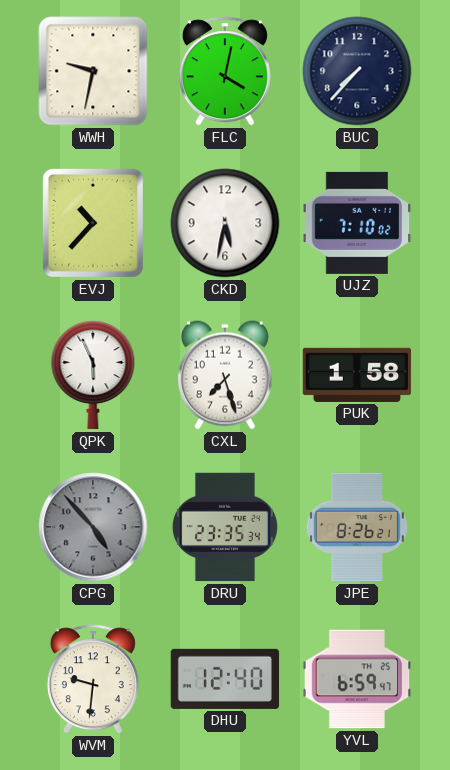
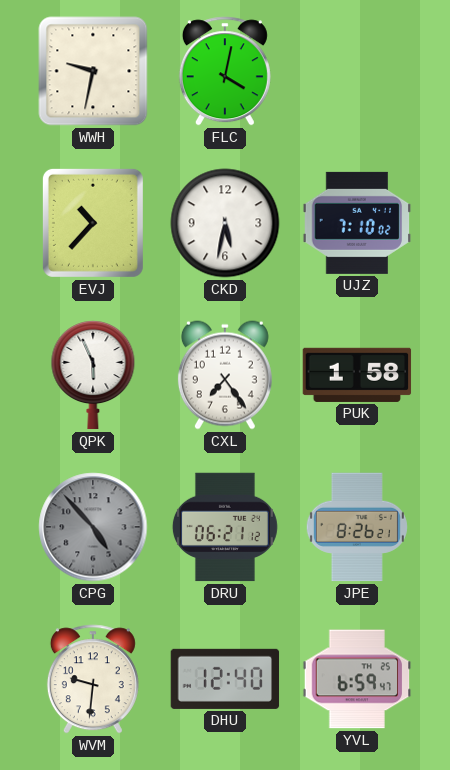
BUC: 7:37 -> none
CXL: 7:27 -> 7:24
DRU: 23:35 -> 06:21
